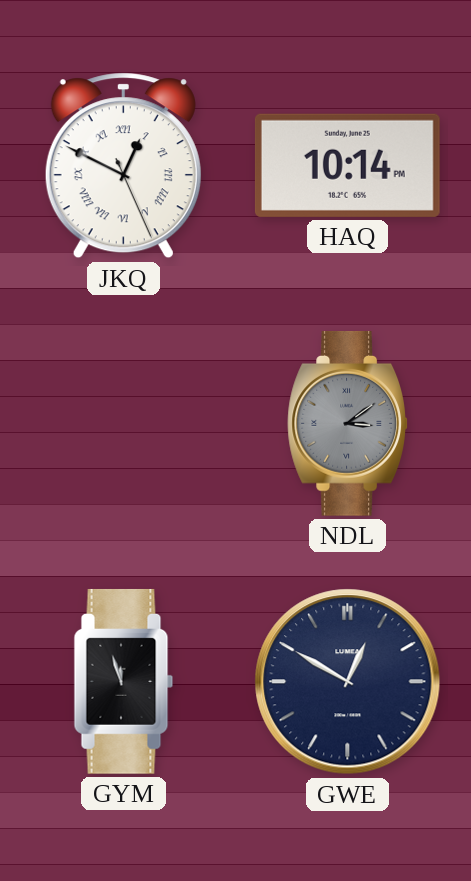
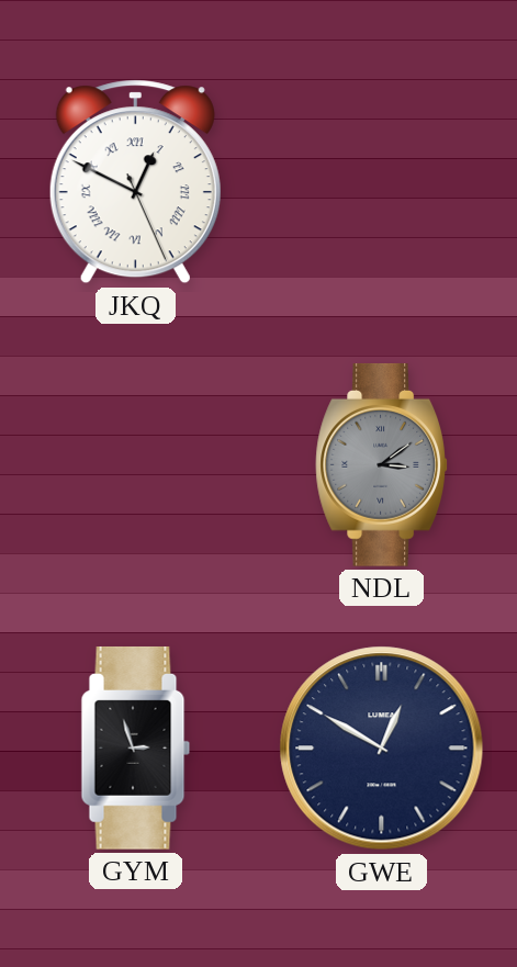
HAQ: 10:14 -> none
GYM: 11:57 -> 2:57
